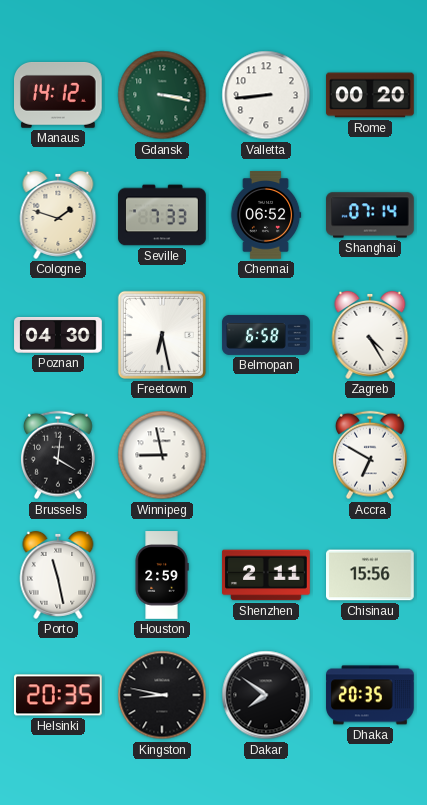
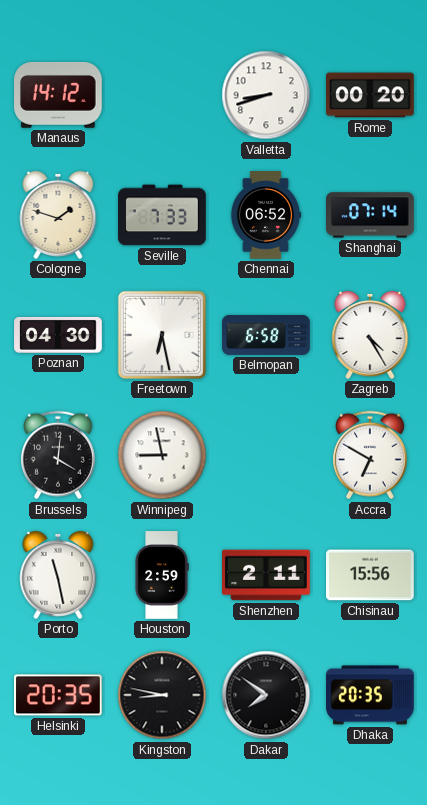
Gdansk: 3:17 -> none
Valletta: 8:44 -> 8:42
